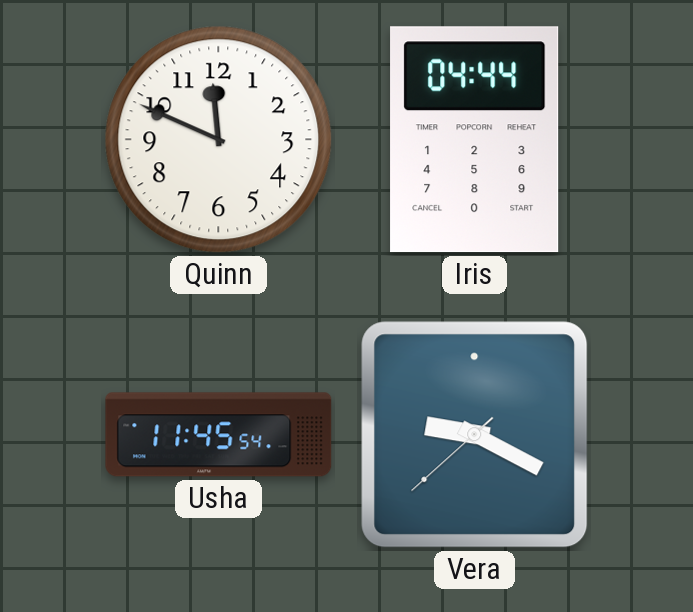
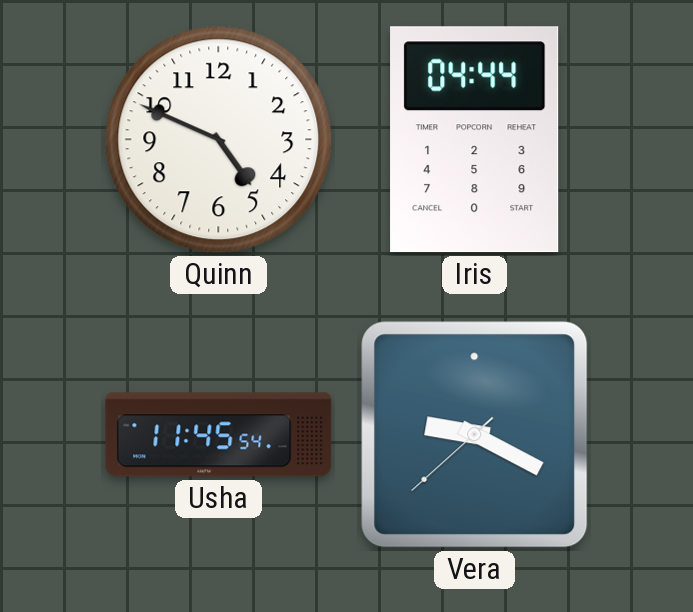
Quinn: 11:49 -> 4:49
